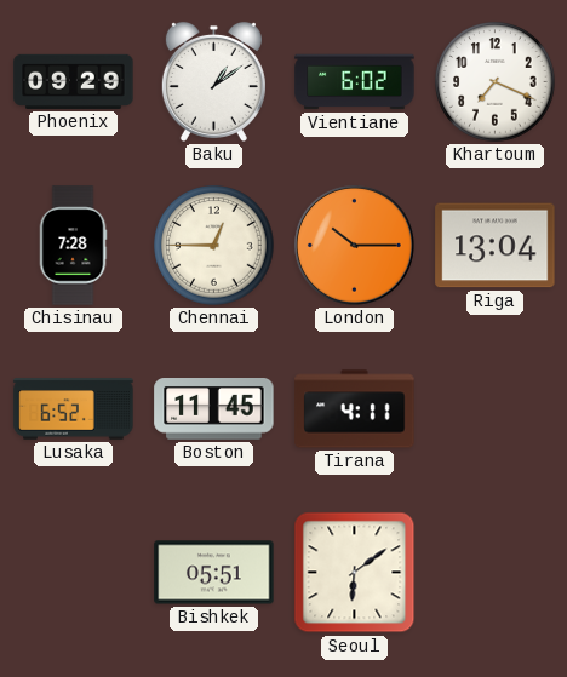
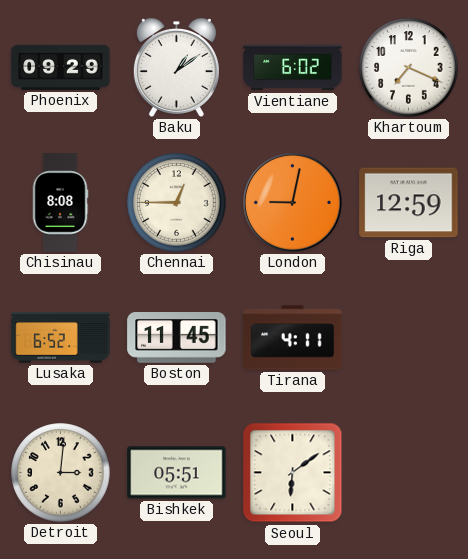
Chisinau: 7:28 -> 8:08
London: 10:15 -> 9:02
Riga: 13:04 -> 12:59
Detroit: none -> 3:01
